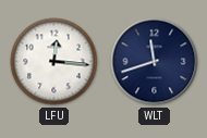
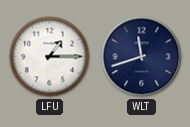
LFU: 12:16 -> 1:15
